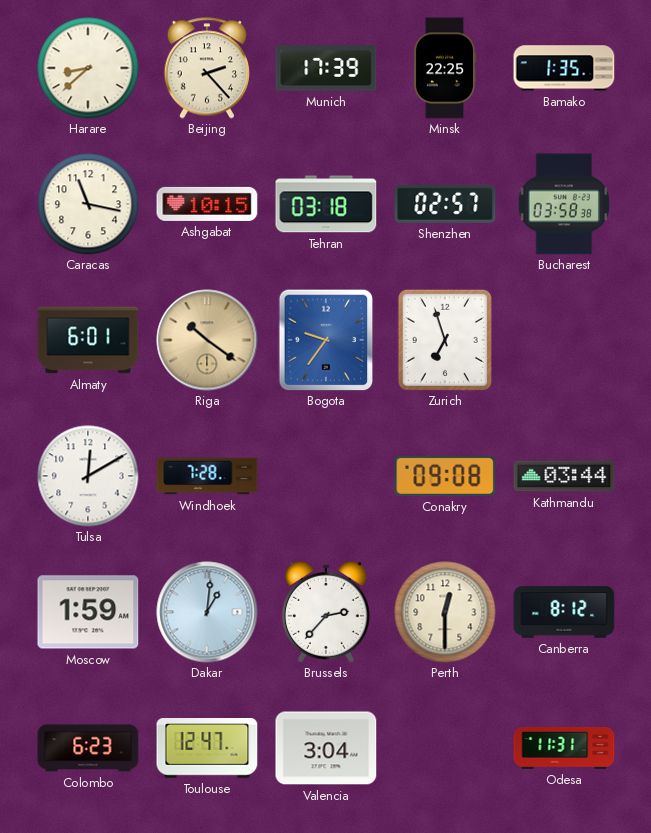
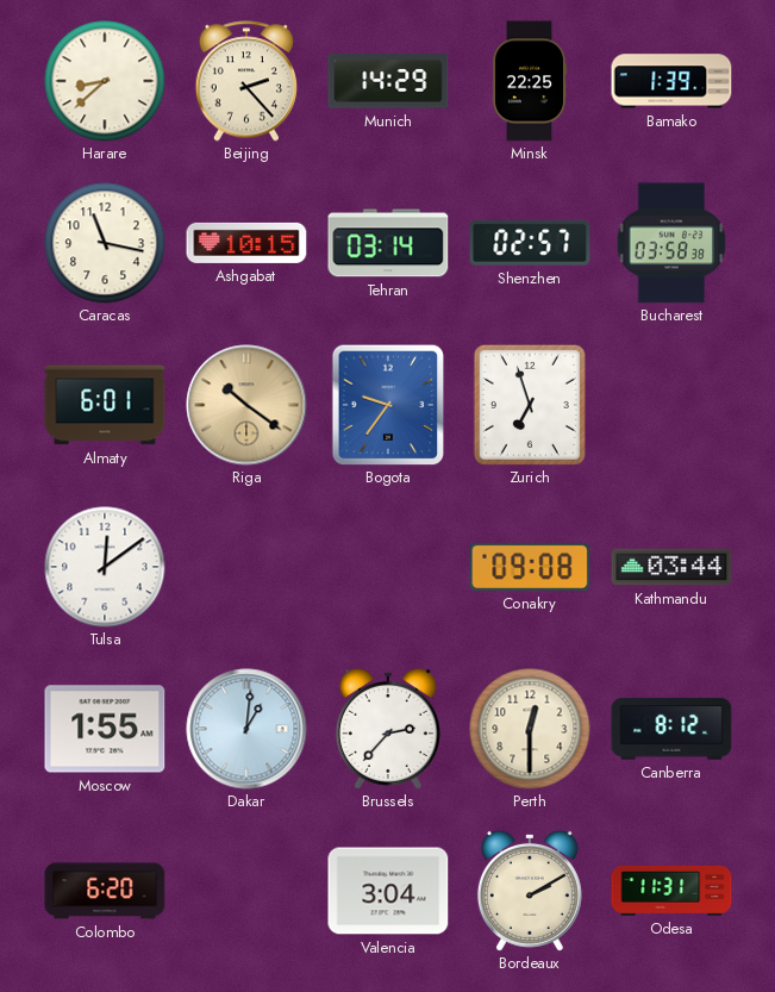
Munich: 17:39 -> 14:29
Bamako: 1:35 -> 1:39
Tehran: 03:18 -> 03:14
Tulsa: 12:10 -> 12:09
Windhoek: 7:28 -> none
Moscow: 1:59 -> 1:55
Colombo: 6:23 -> 6:20
Toulouse: 12:47 -> none
Bordeaux: none -> 2:10
